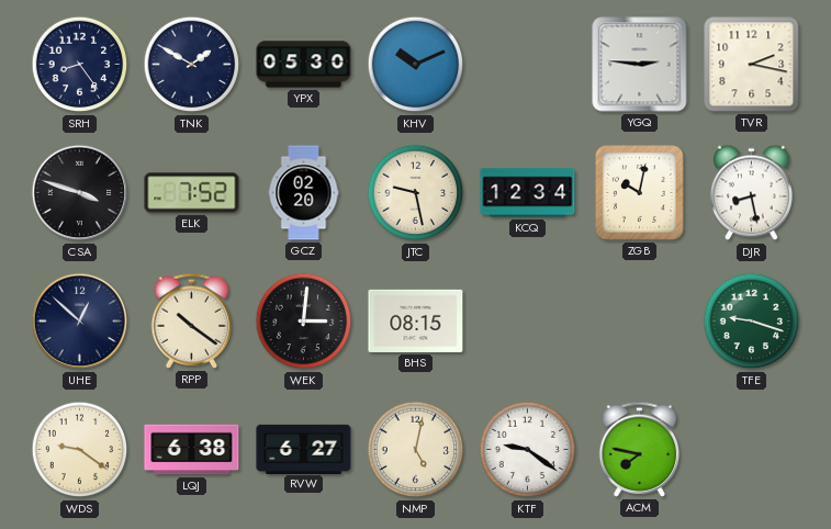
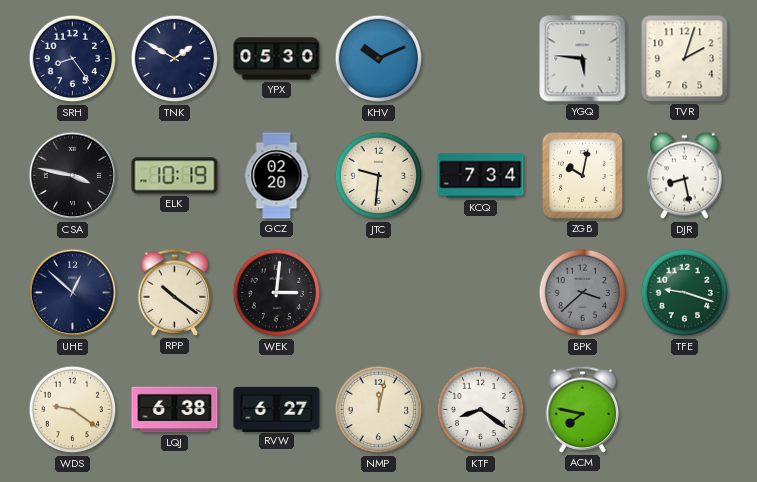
YGQ: 2:46 -> 5:46
TVR: 2:17 -> 2:03
CSA: 3:48 -> 3:47
ELK: 7:52 -> 10:19
JTC: 9:28 -> 9:31
KCQ: 12:34 -> 7:34
BHS: 08:15 -> none
BPK: none -> 3:38
NMP: 5:02 -> 12:02
KTF: 9:21 -> 8:21
